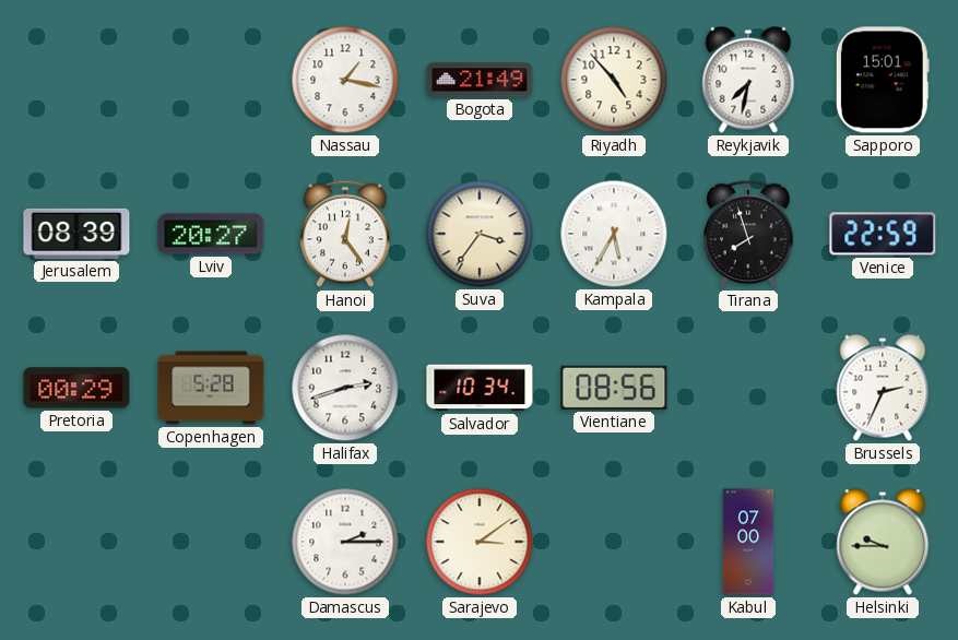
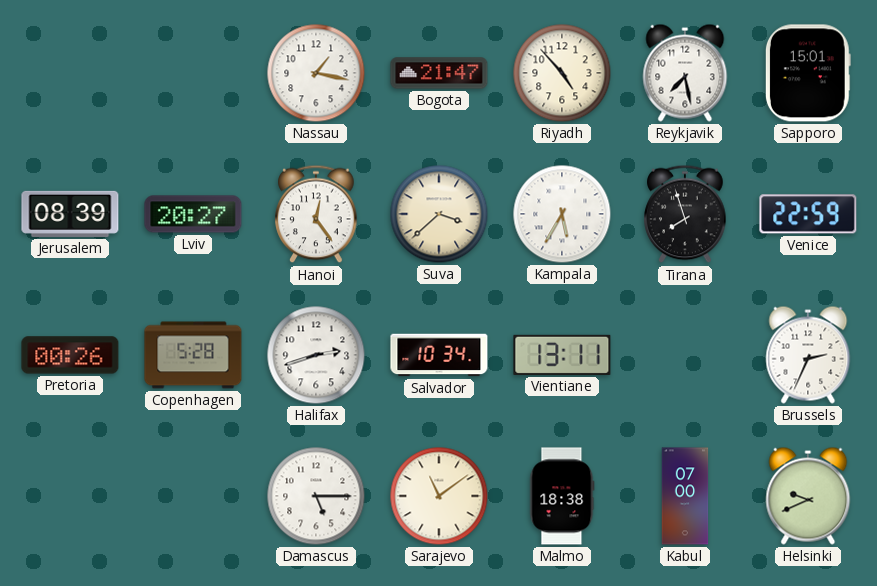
Bogota: 21:49 -> 21:47
Reykjavik: 7:32 -> 7:28
Suva: 3:36 -> 3:38
Pretoria: 00:29 -> 00:26
Vientiane: 08:56 -> 13:11
Damascus: 2:15 -> 5:15
Sarajevo: 3:09 -> 11:09
Malmo: none -> 18:38
Helsinki: 9:45 -> 9:41
